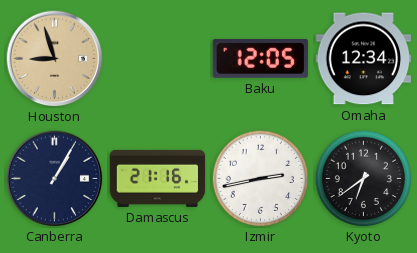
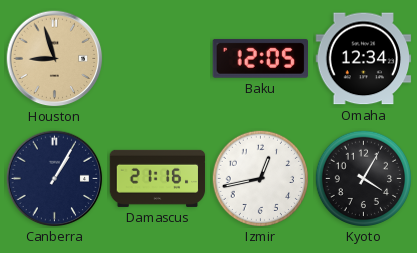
Izmir: 2:43 -> 12:43
Kyoto: 6:39 -> 4:05
